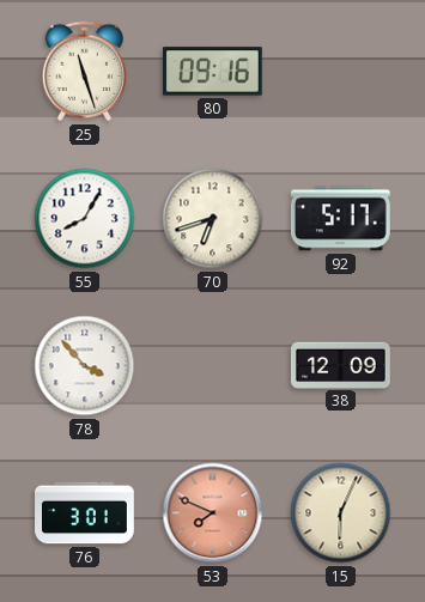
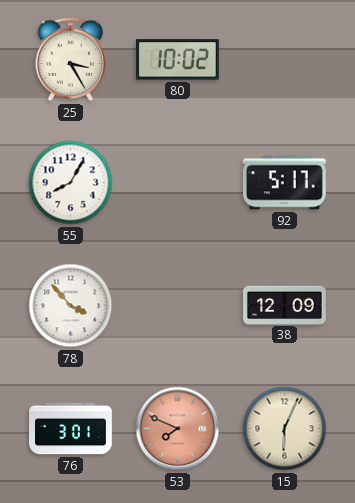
25: 11:27 -> 3:25
80: 09:16 -> 10:02
70: 6:42 -> none
